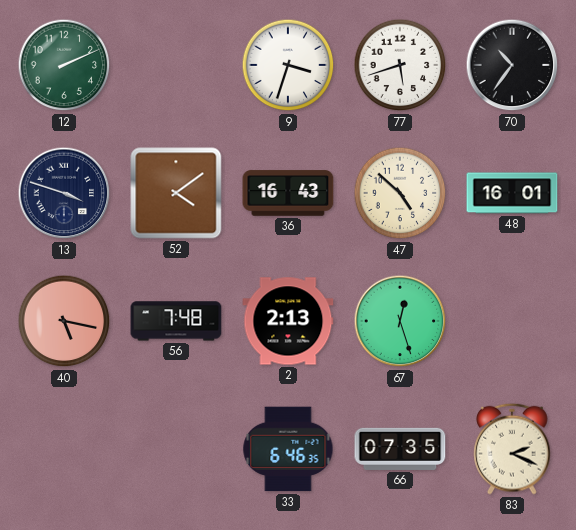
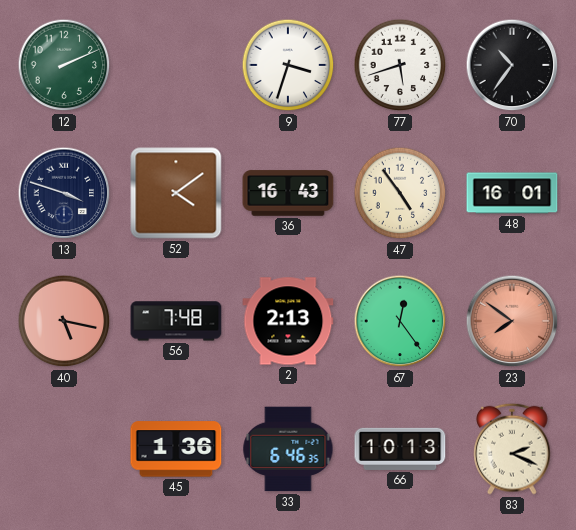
47: 4:52 -> 4:54
67: 12:27 -> 12:24
23: none -> 7:51
45: none -> 1:36
66: 07:35 -> 10:13
